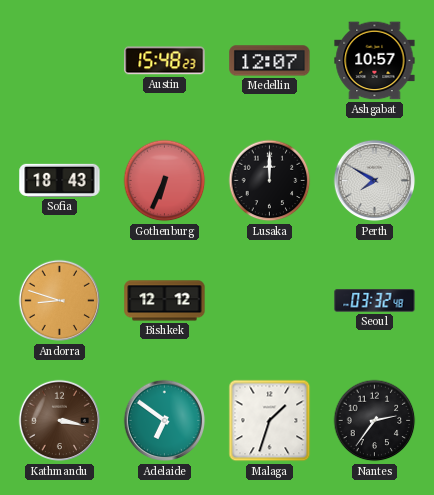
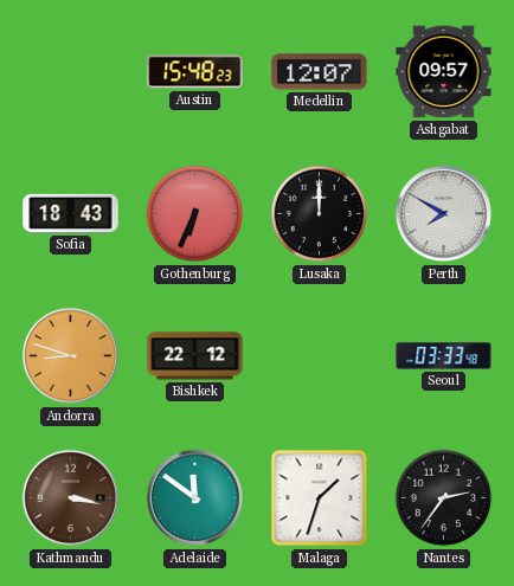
Ashgabat: 10:57 -> 09:57
Bishkek: 12:12 -> 22:12
Seoul: 03:32 -> 03:33
Adelaide: 6:51 -> 11:51
